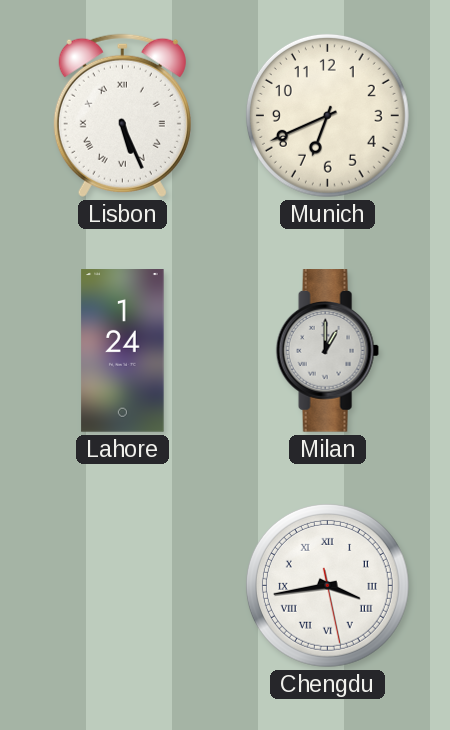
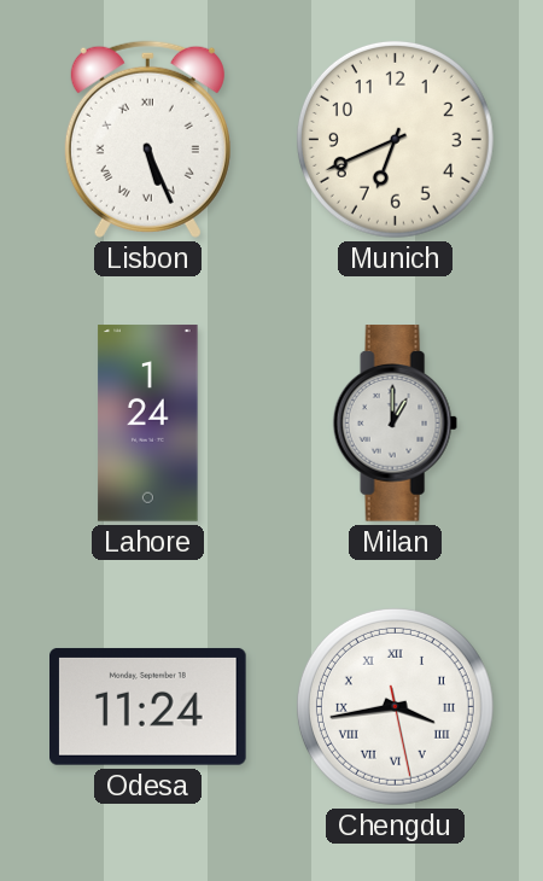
Odesa: none -> 11:24
